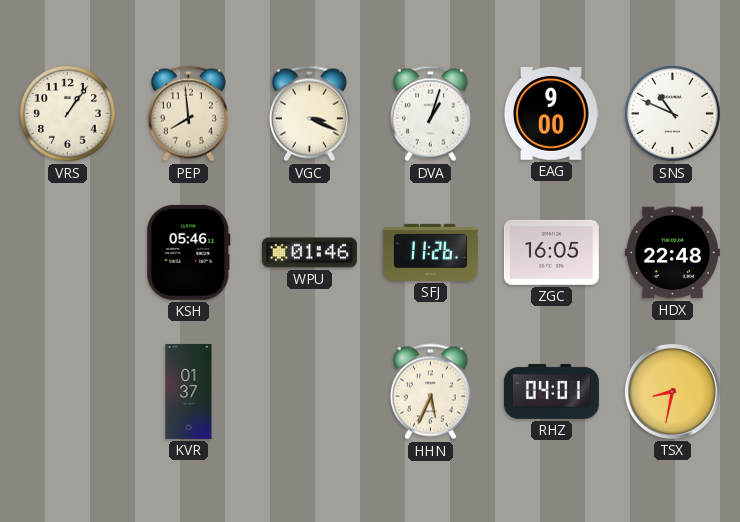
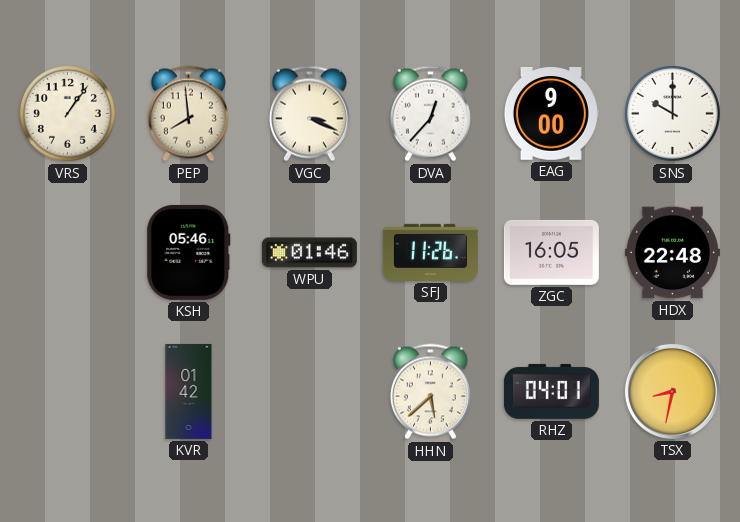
DVA: 1:03 -> 12:37
SNS: 10:49 -> 10:00
KVR: 01:37 -> 01:42
HHN: 5:34 -> 5:38
